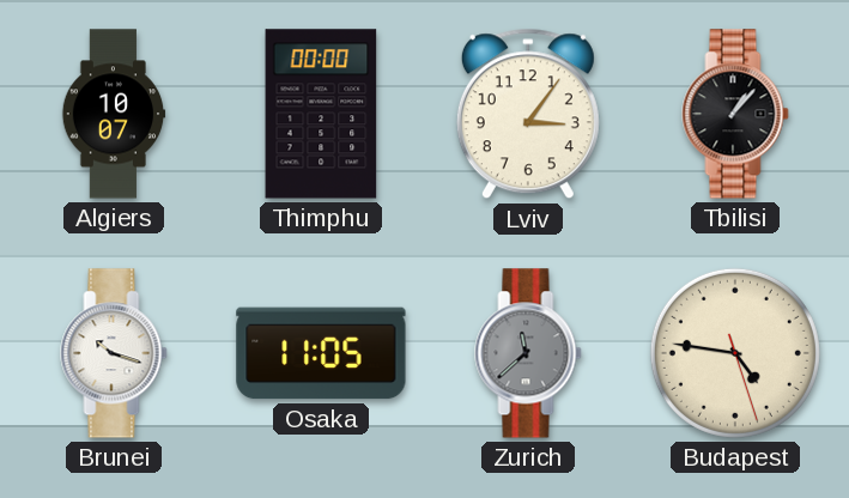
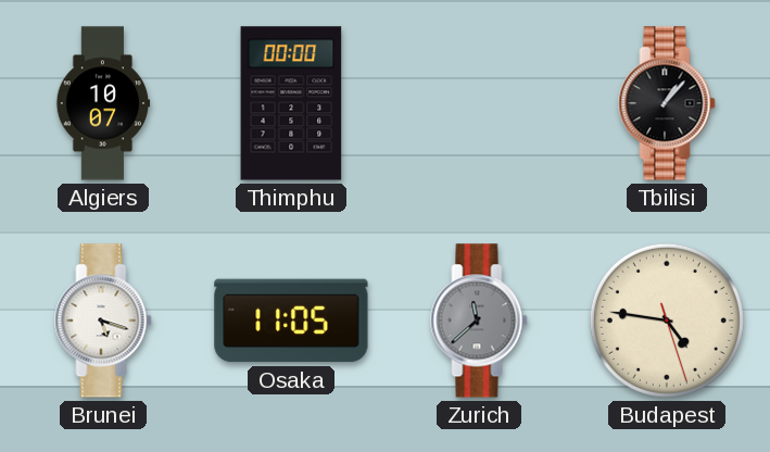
Lviv: 3:06 -> none
Brunei: 10:18 -> 5:18
